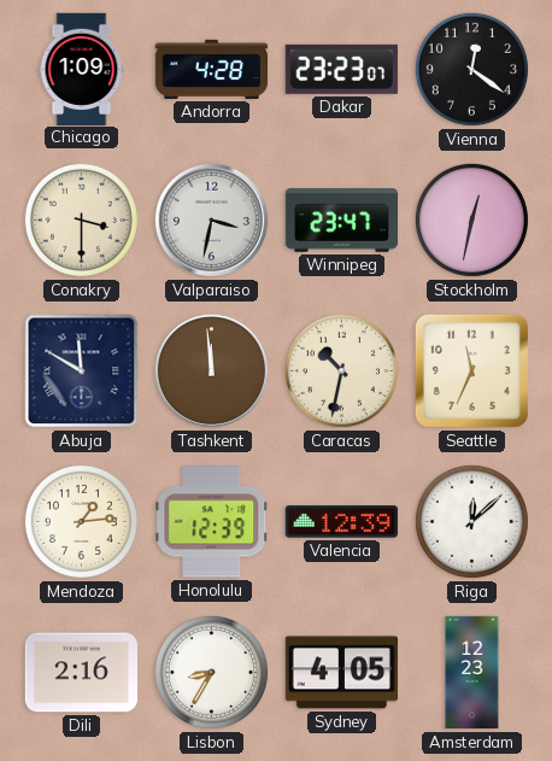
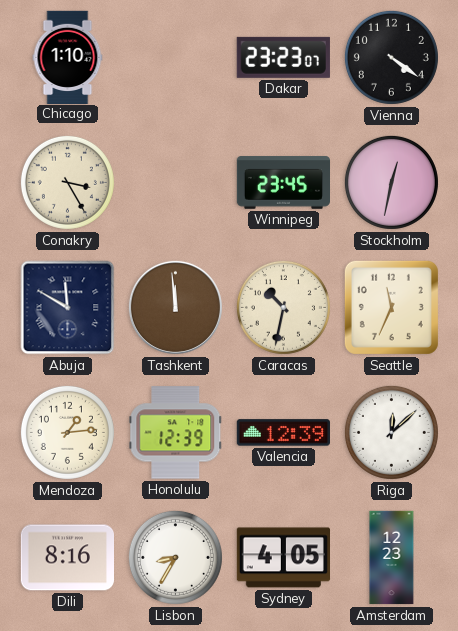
Chicago: 1:09 -> 1:10
Andorra: 4:28 -> none
Vienna: 12:21 -> 4:21
Conakry: 3:30 -> 3:25
Valparaiso: 3:32 -> none
Winnipeg: 23:47 -> 23:45
Dili: 2:16 -> 8:16
